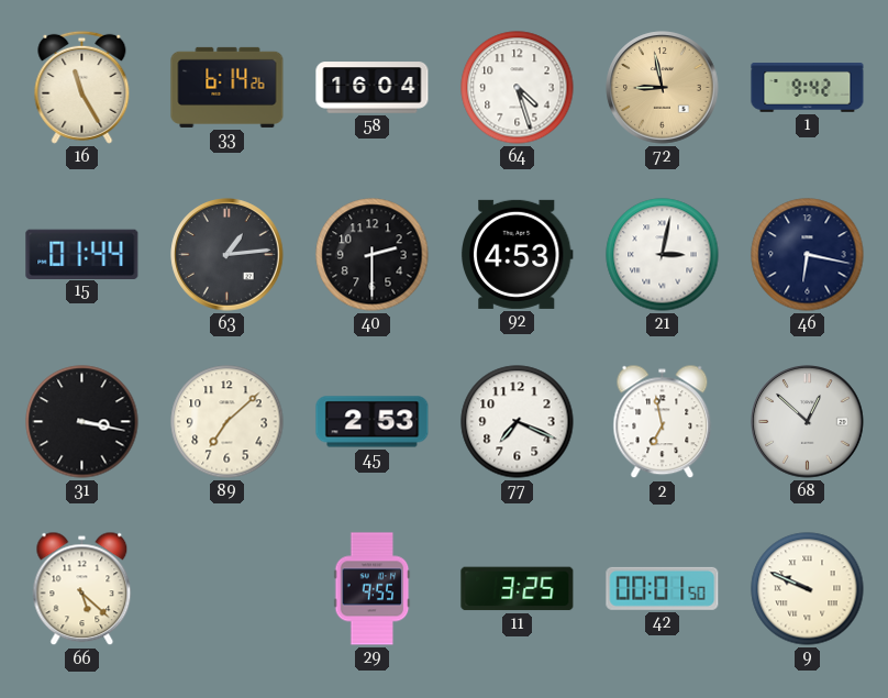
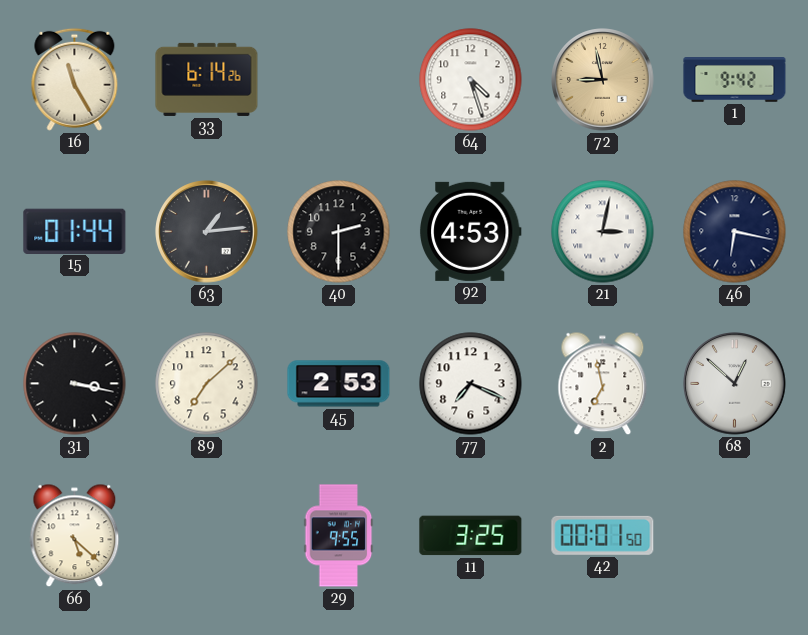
58: 16:04 -> none
9: 9:49 -> none
